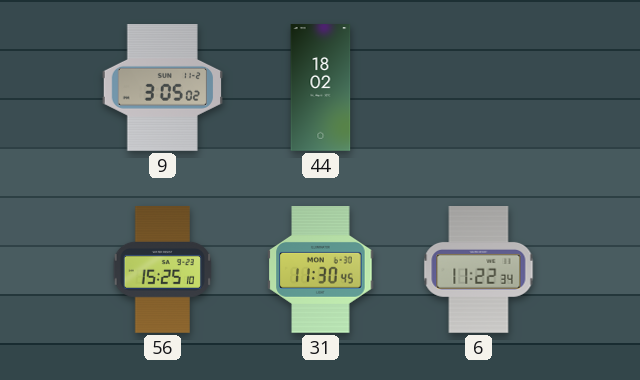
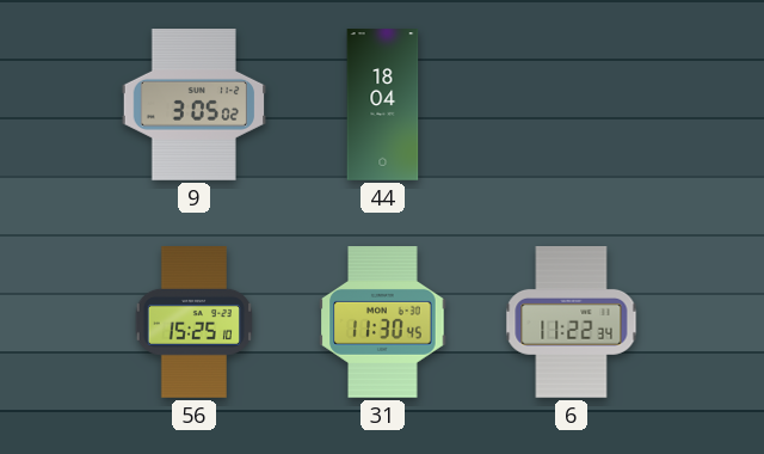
44: 18:02 -> 18:04
